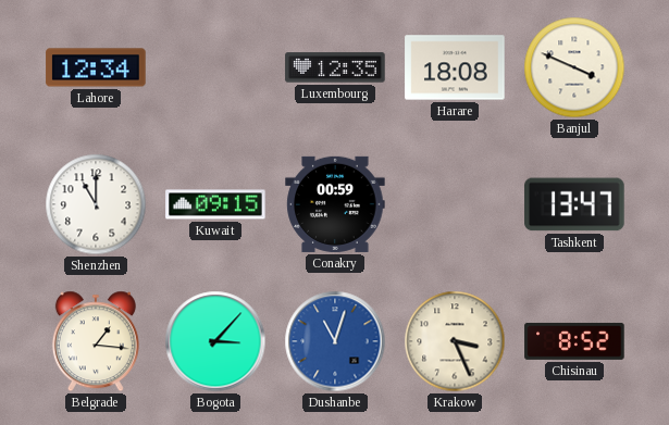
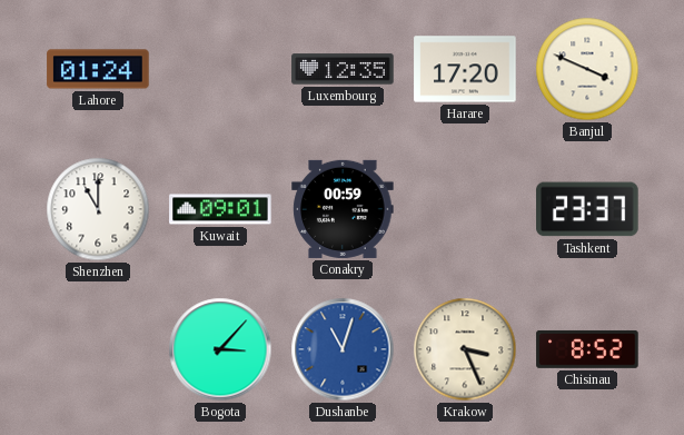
Lahore: 12:34 -> 01:24
Harare: 18:08 -> 17:20
Kuwait: 09:15 -> 09:01
Tashkent: 13:47 -> 23:37
Belgrade: 1:16 -> none
